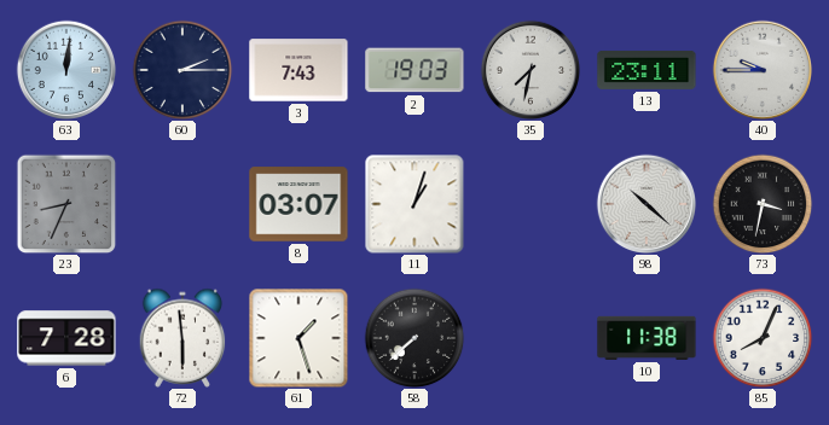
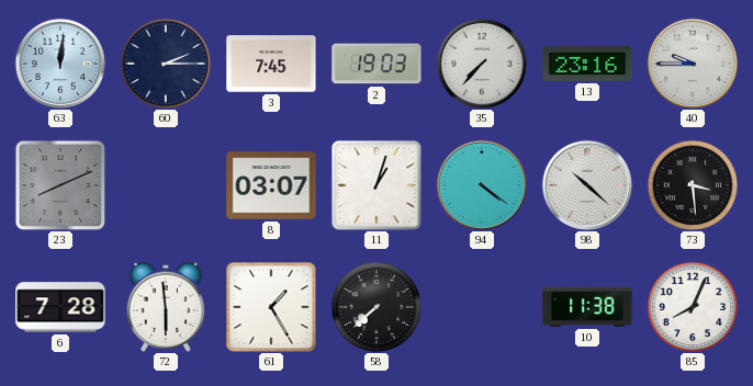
3: 7:43 -> 7:45
35: 7:32 -> 7:37
13: 23:11 -> 23:16
23: 8:34 -> 8:11
94: none -> 4:21
73: 3:32 -> 3:29
61: 1:27 -> 1:25
